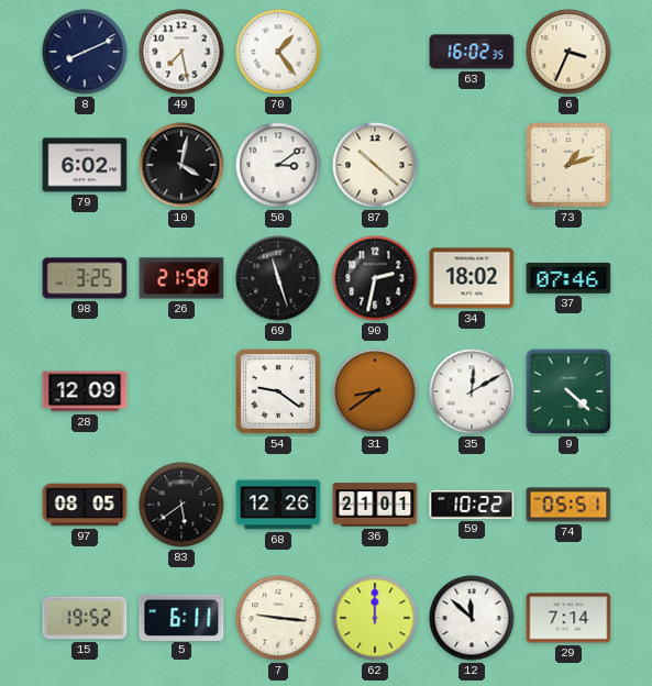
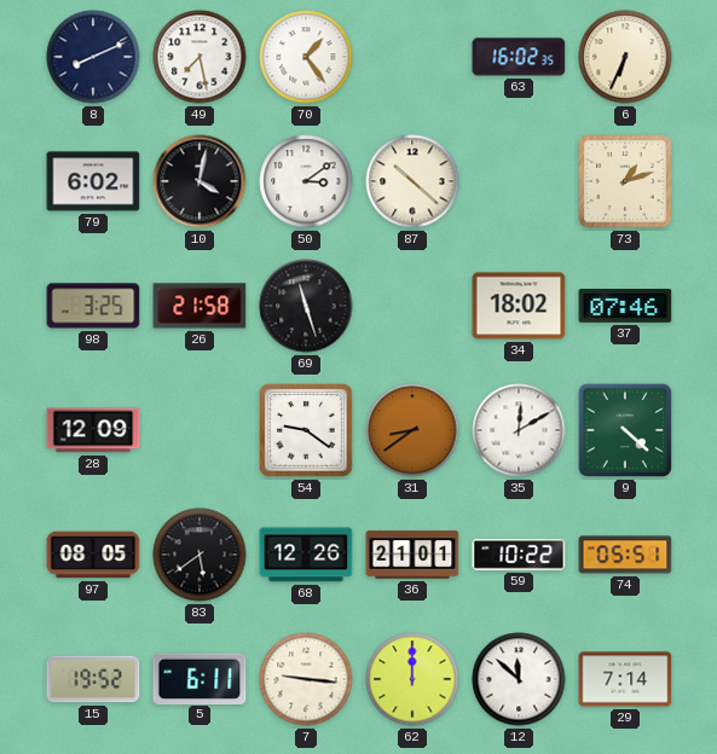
6: 3:34 -> 6:34
90: 2:32 -> none
